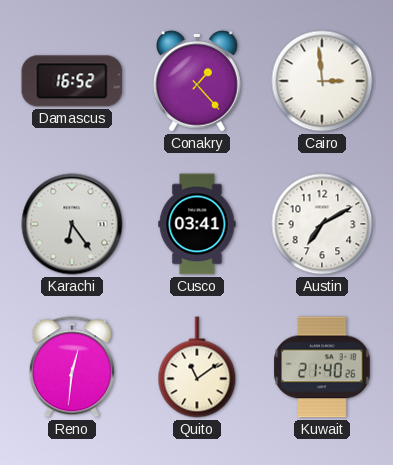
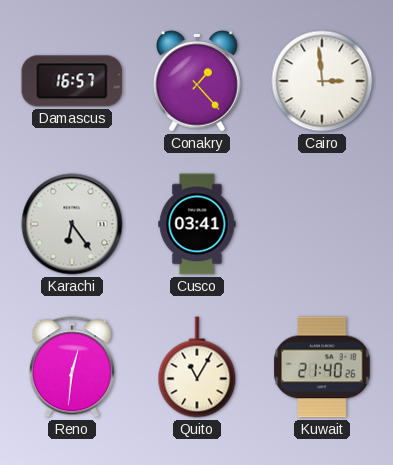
Damascus: 16:52 -> 16:57
Austin: 7:10 -> none
Quito: 11:09 -> 11:05
